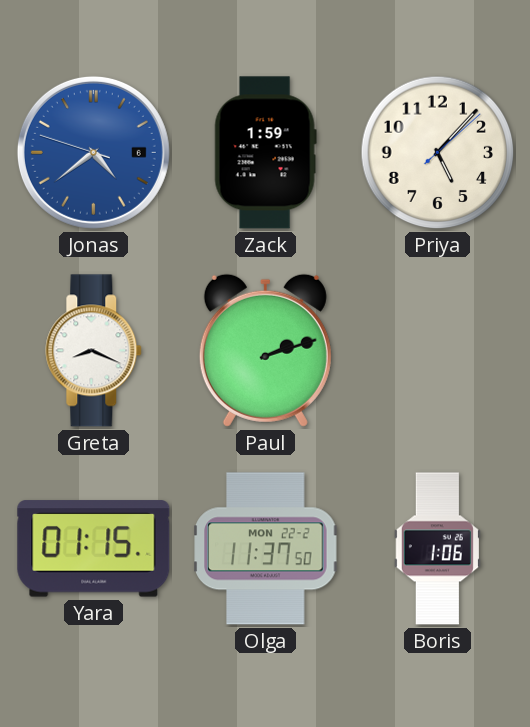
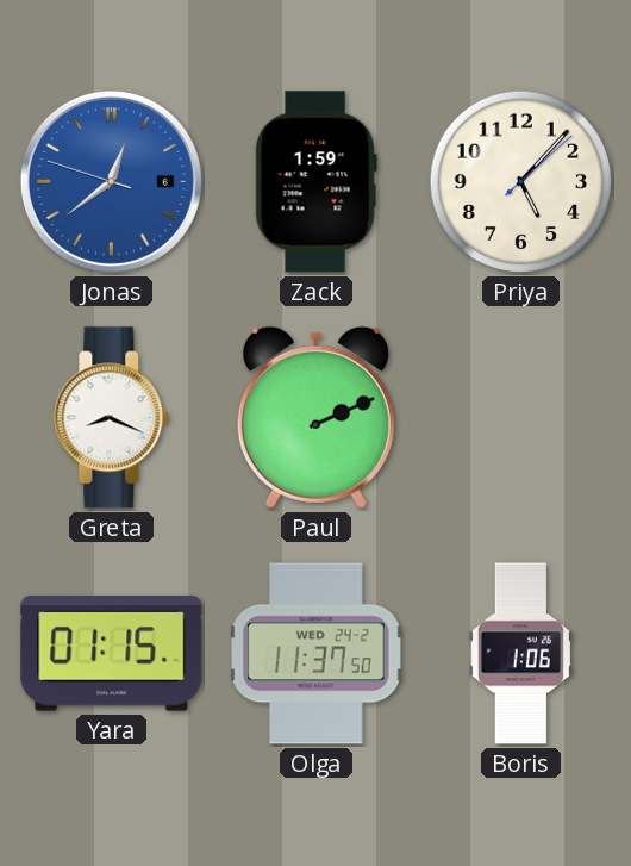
Jonas: 4:38 -> 12:38
Paul: 2:12 -> 2:11
Olga date: MON 22-2 -> WED 24-2
